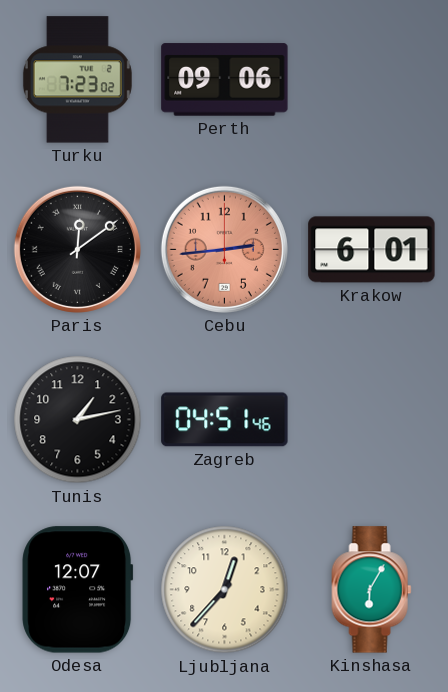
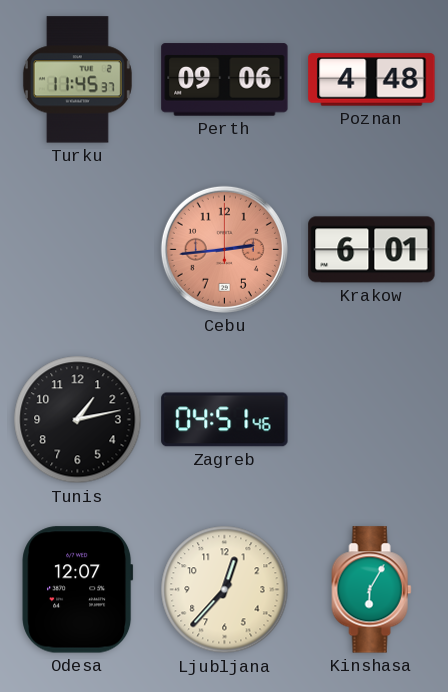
Turku: 7:23 -> 11:45
Poznan: none -> 4:48
Paris: 12:09 -> none
